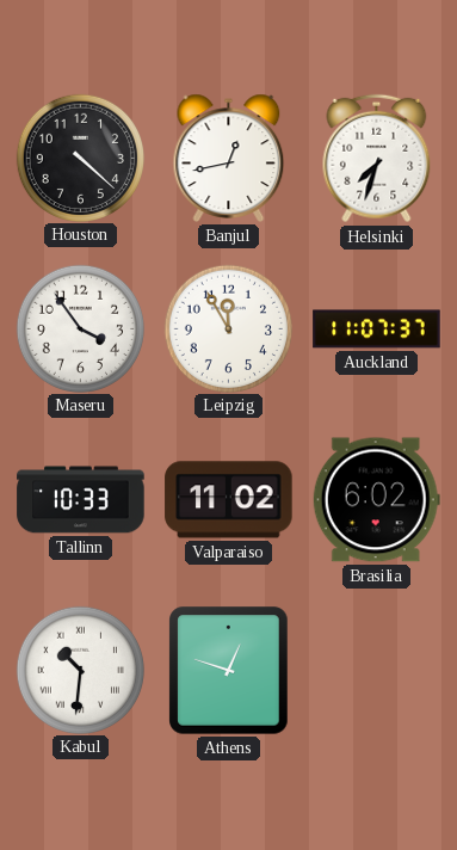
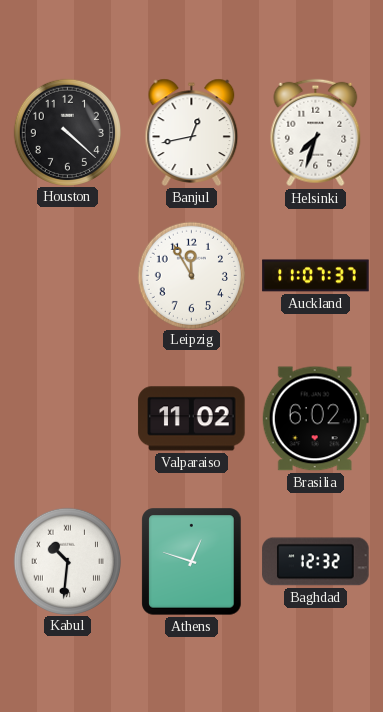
Maseru: 3:54 -> none
Tallinn: 10:33 -> none
Baghdad: none -> 12:32
